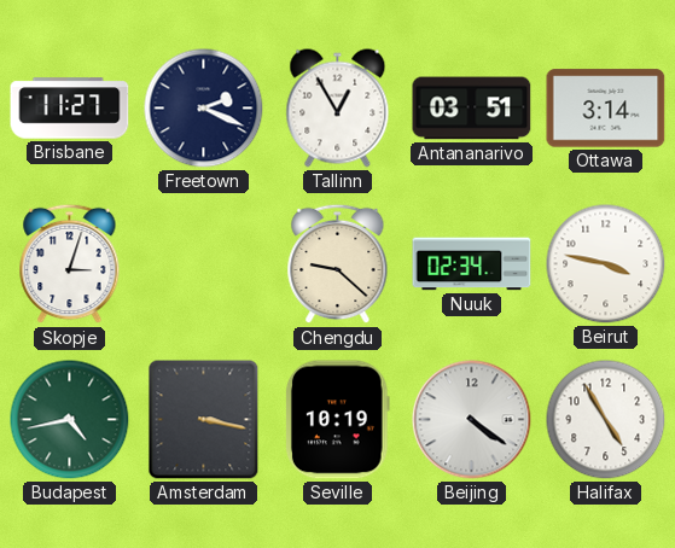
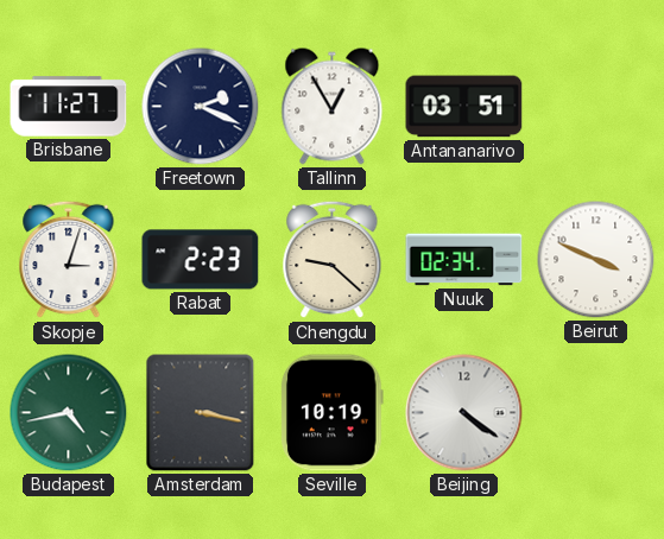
Ottawa: 3:14 -> none
Rabat: none -> 2:23
Beirut: 3:47 -> 3:49
Halifax: 4:55 -> none
